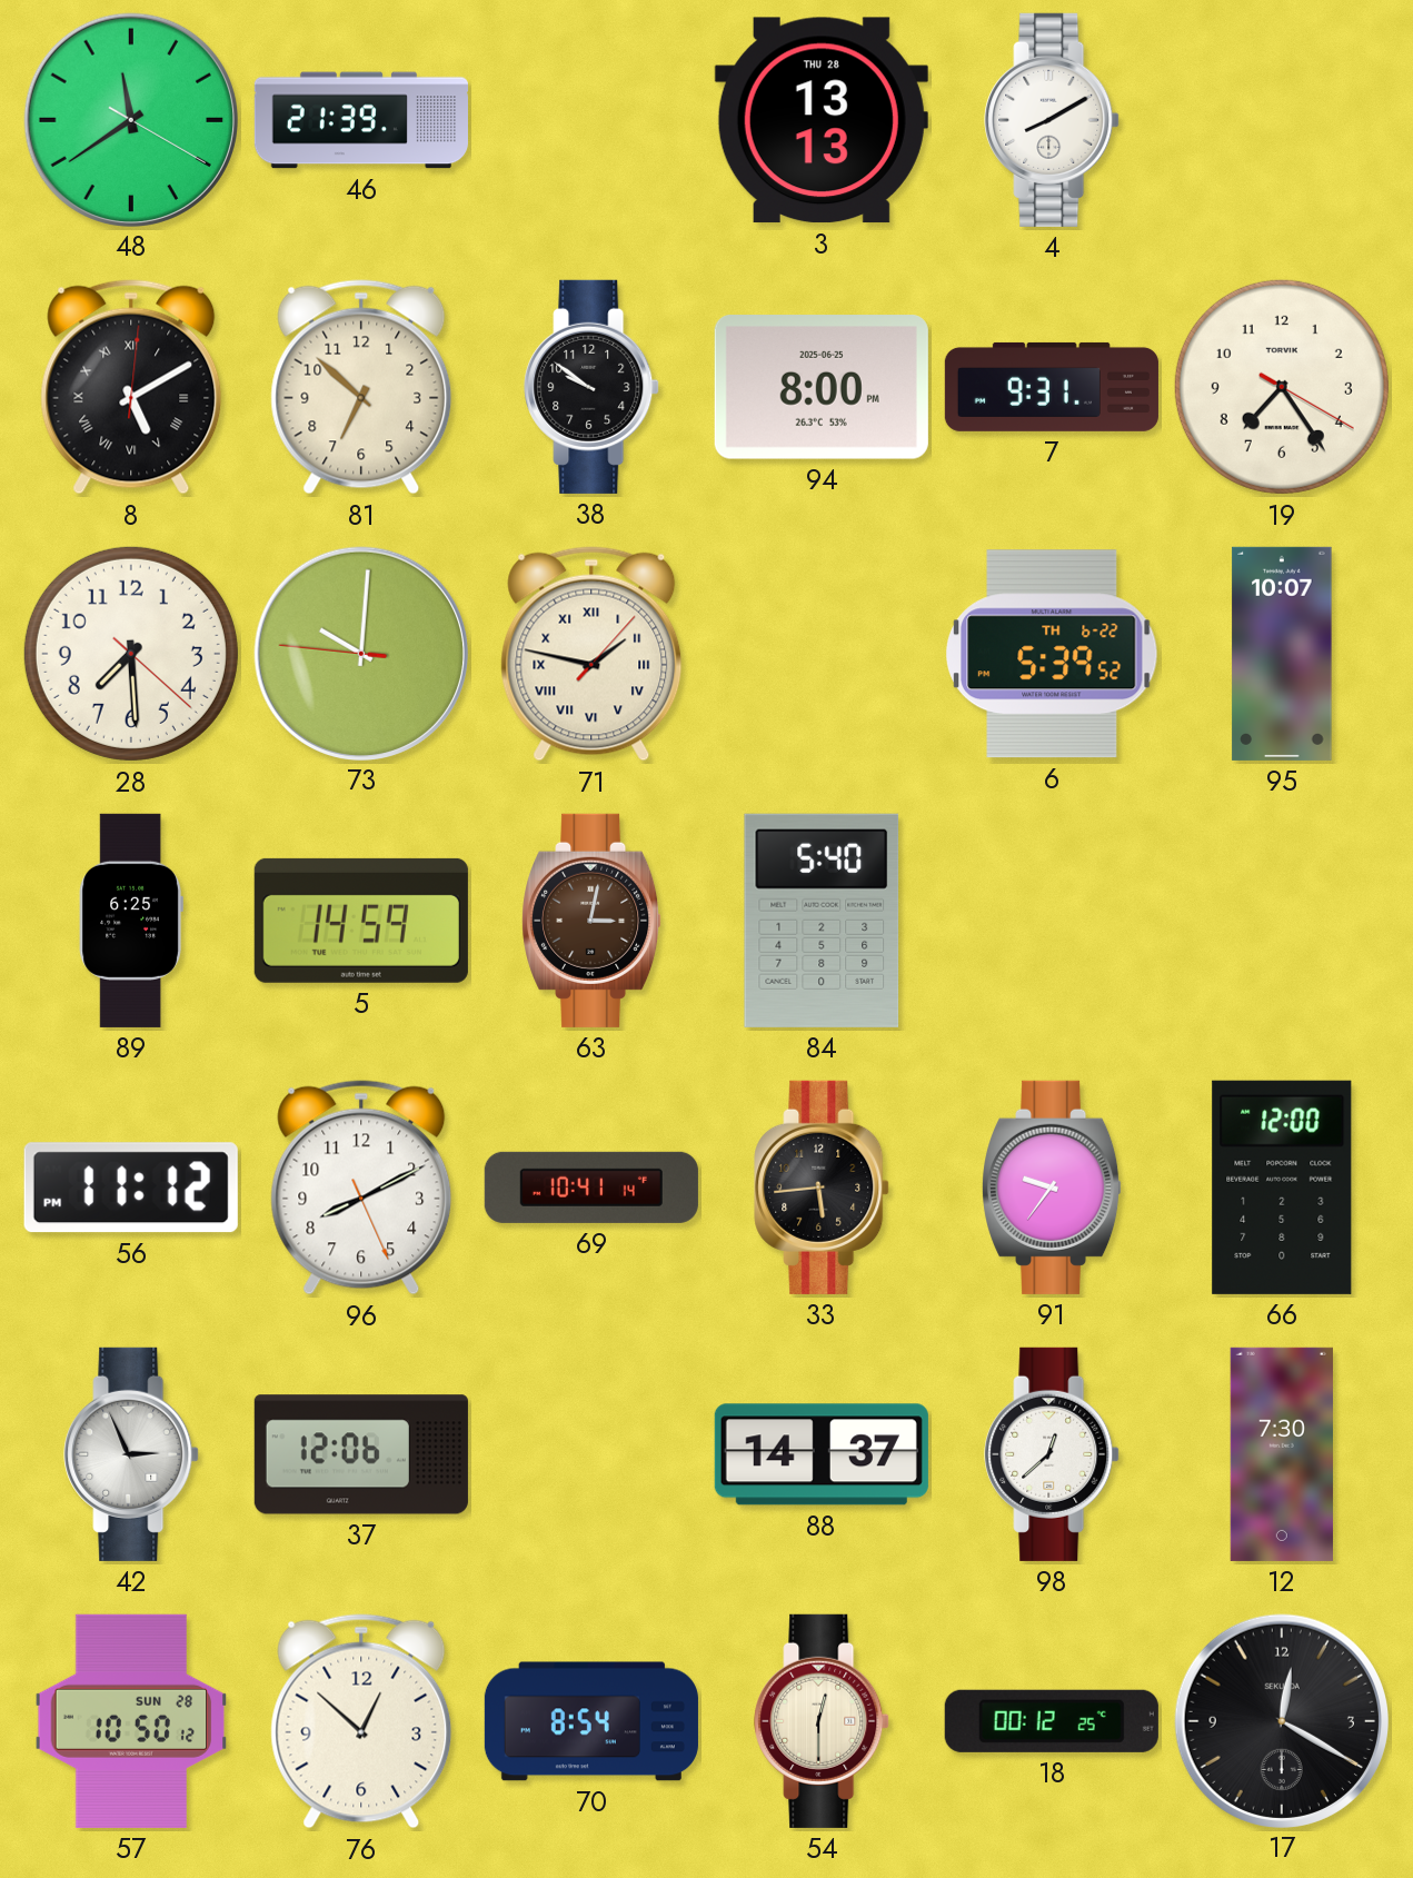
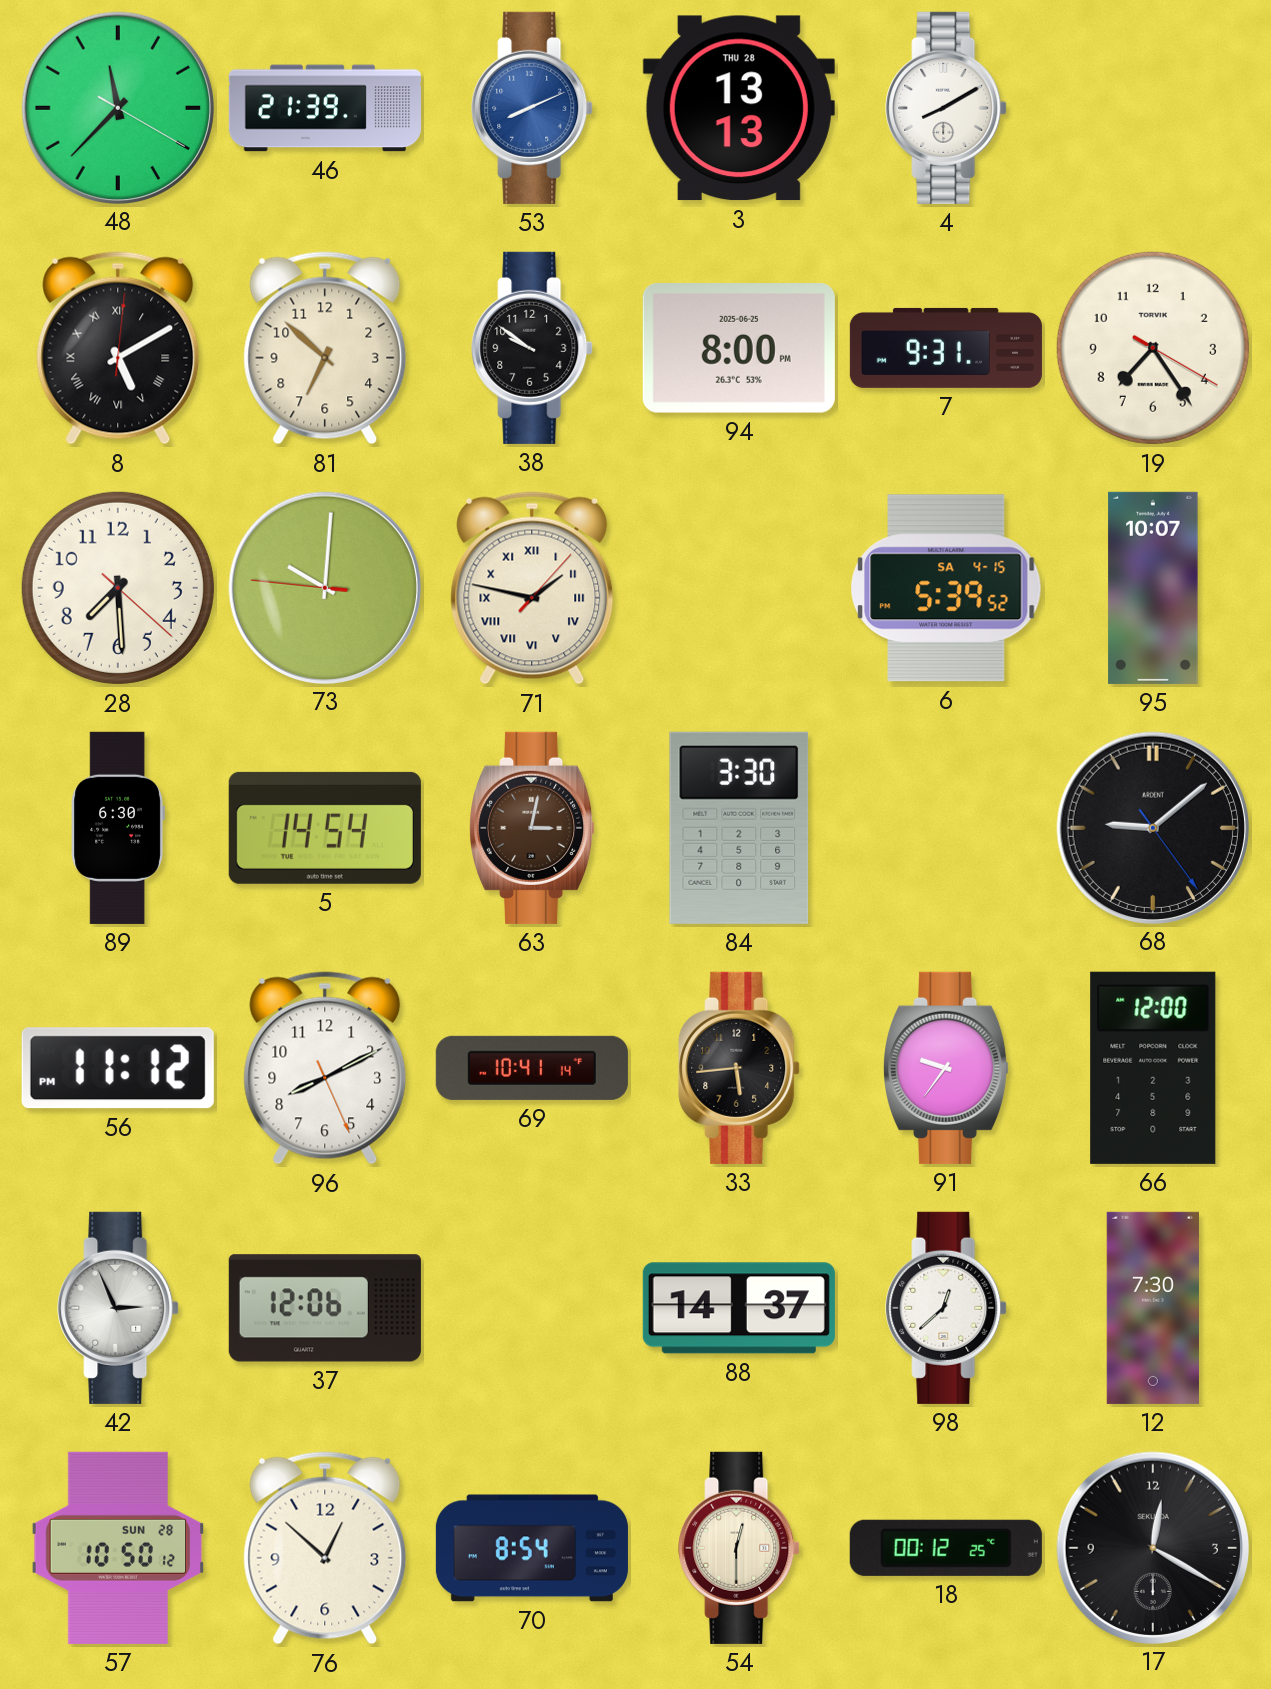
48: 11:39 -> 11:37
53: none -> 8:11
6 date: TH 6-22 -> SA 4-15
89: 6:25 -> 6:30
5: 14:59 -> 14:54
84: 5:40 -> 3:30
68: none -> 9:08
